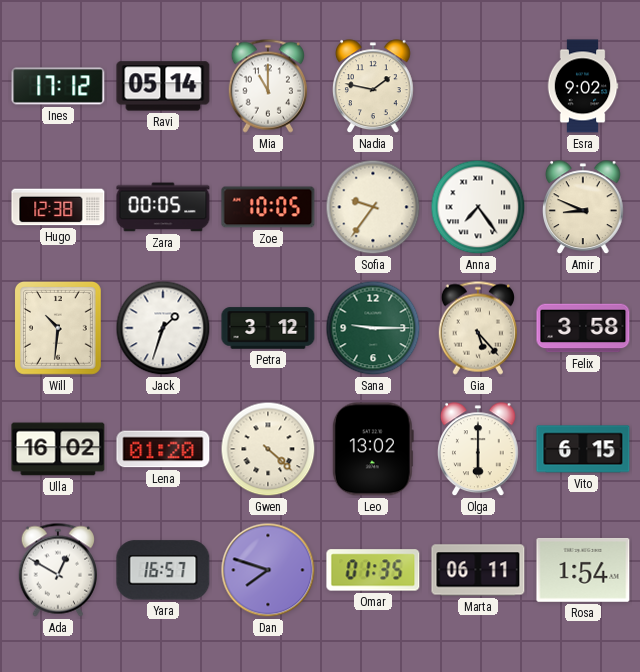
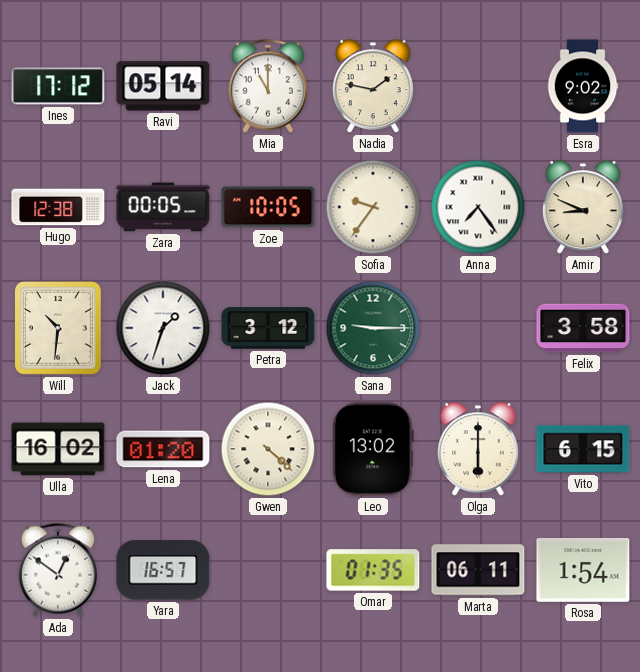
Gia: 5:23 -> none
Ada: 12:50 -> 12:51
Dan: 7:48 -> none
